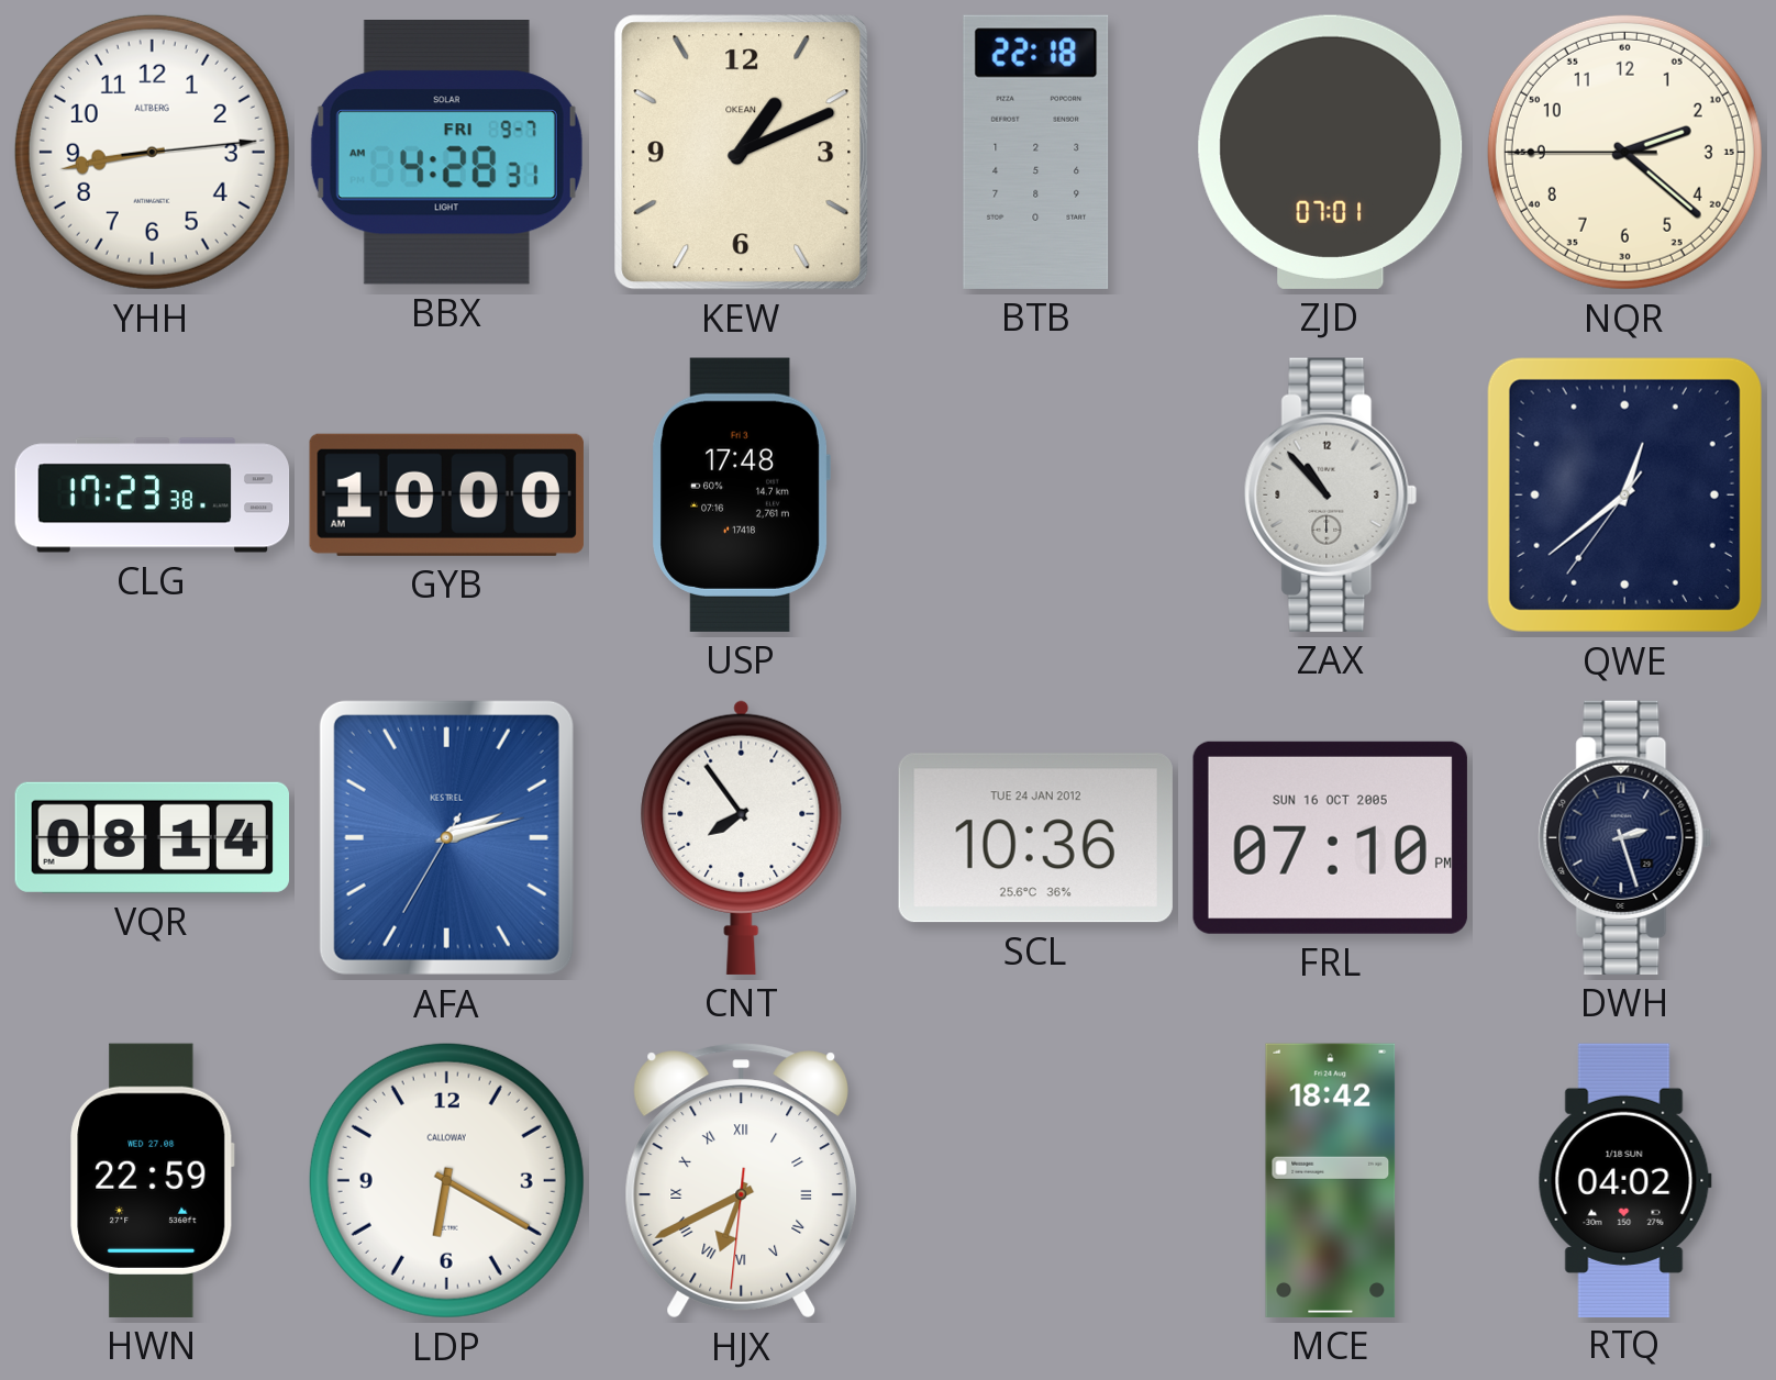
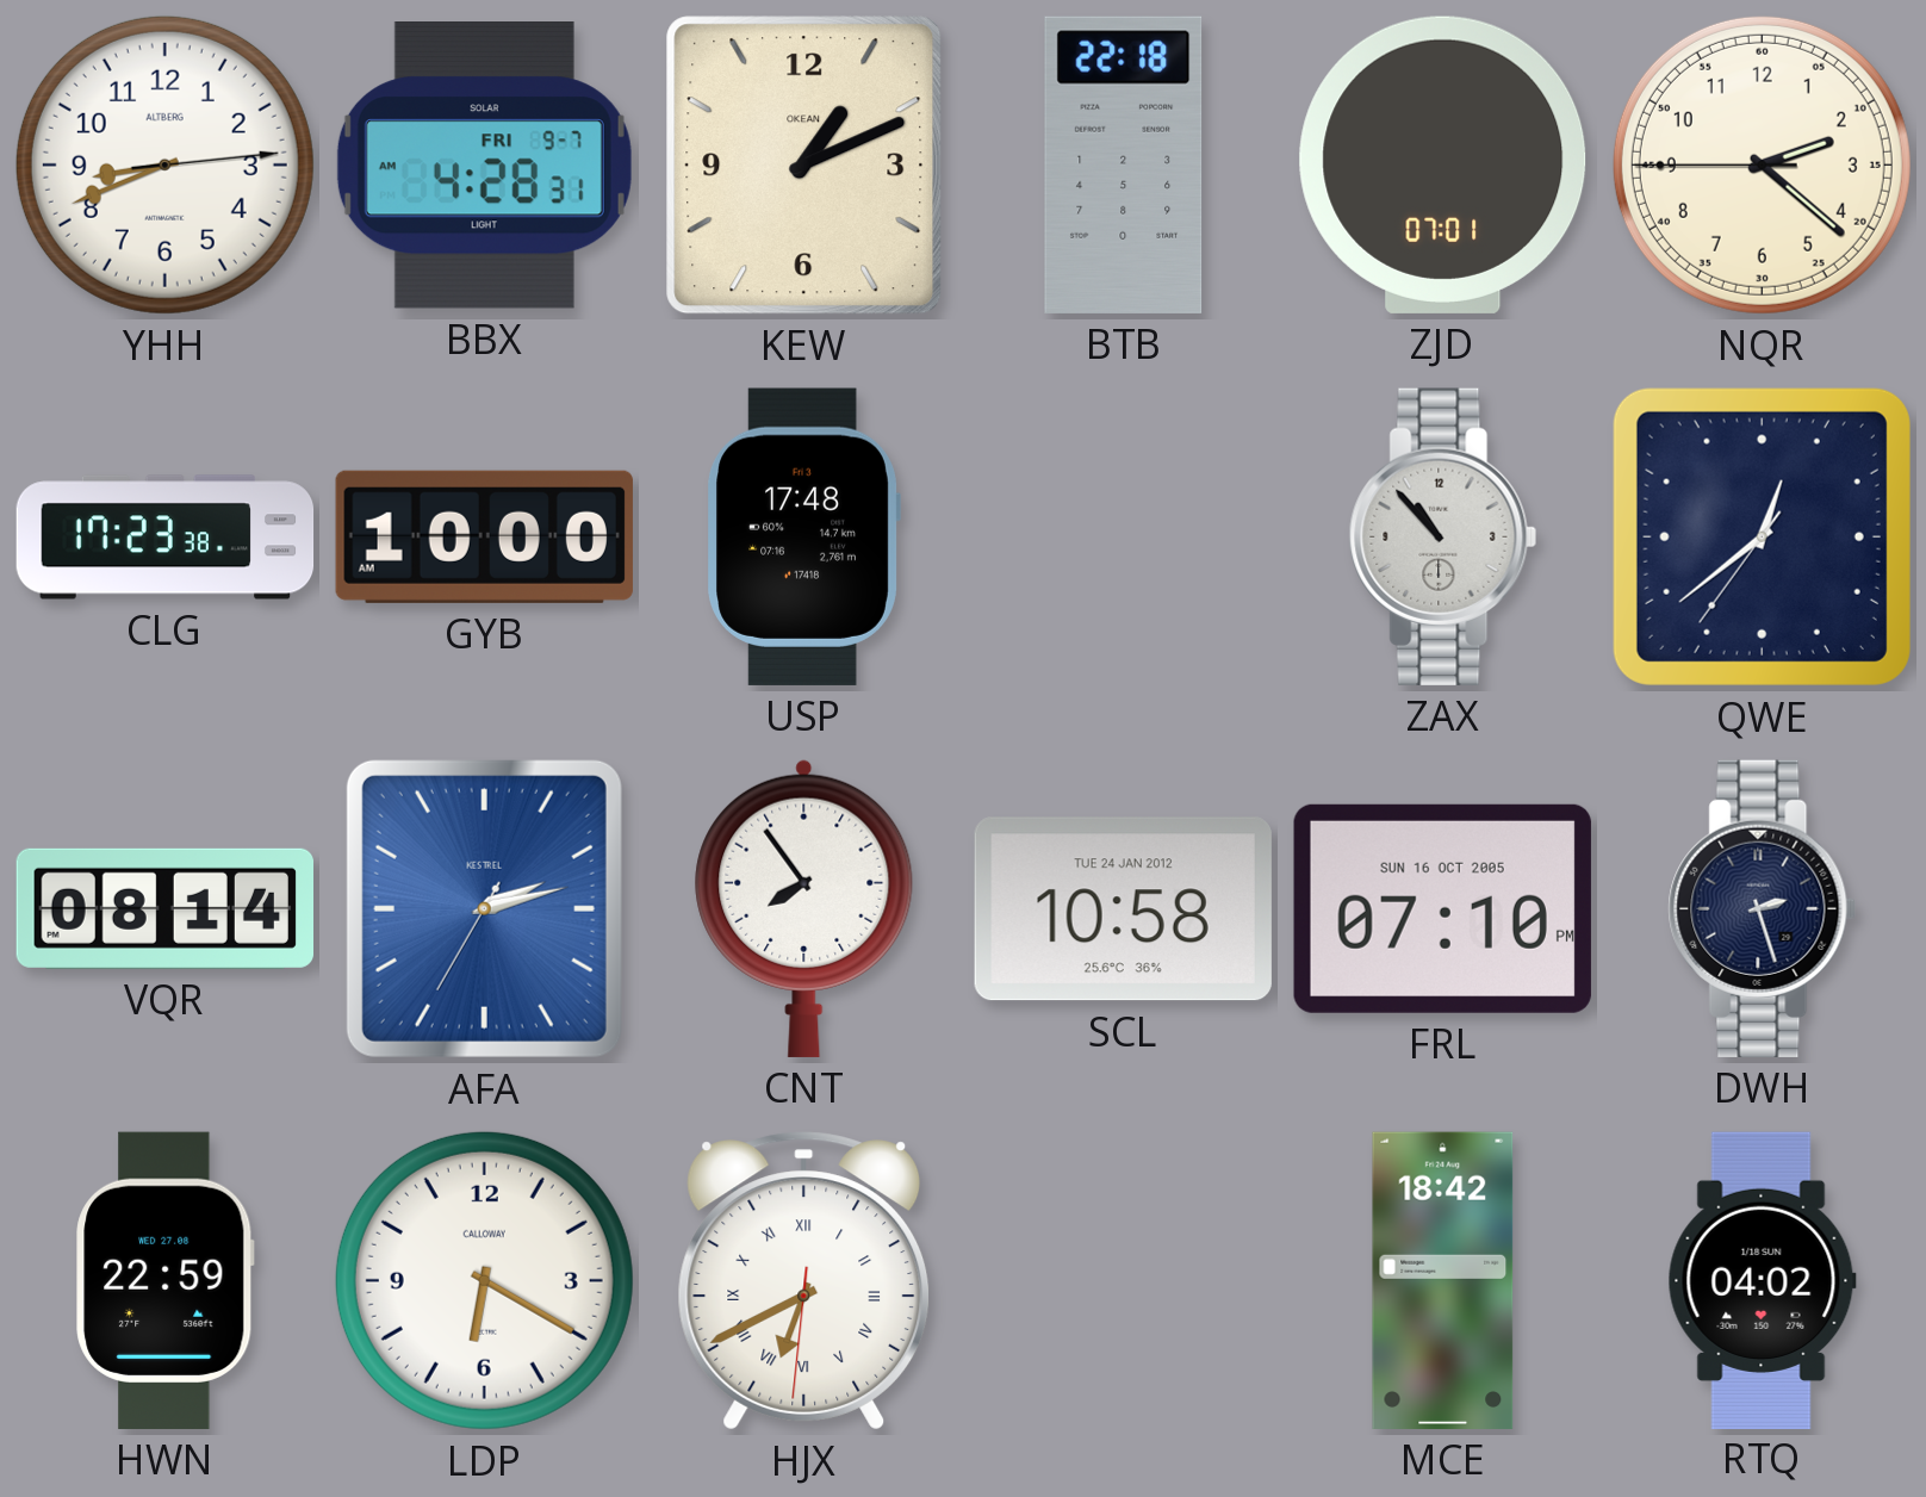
YHH: 8:43 -> 8:41
SCL: 10:36 -> 10:58
